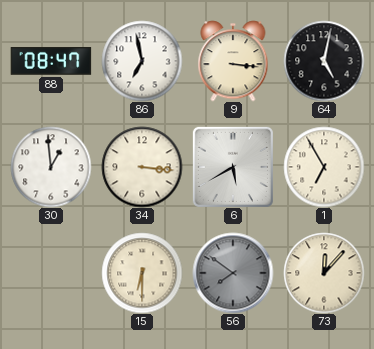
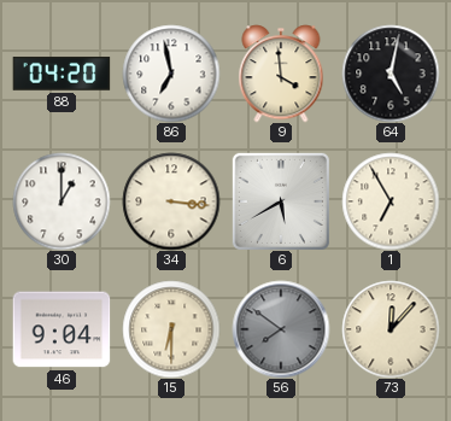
88: 08:47 -> 04:20
9: 3:16 -> 3:59
30: 12:59 -> 1:00
46: none -> 9:04
